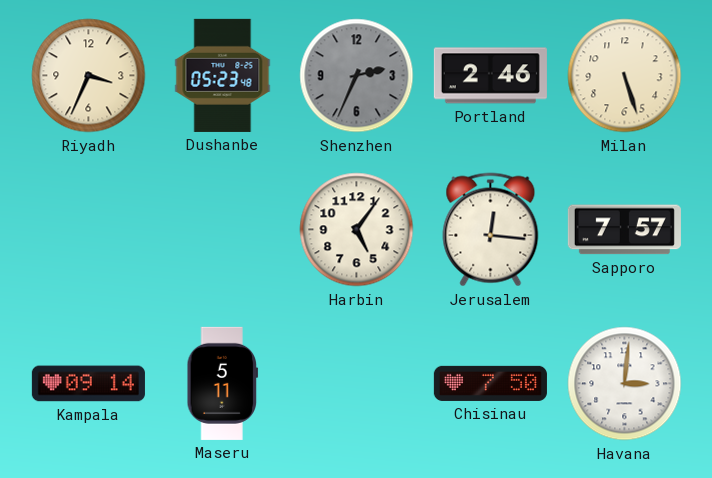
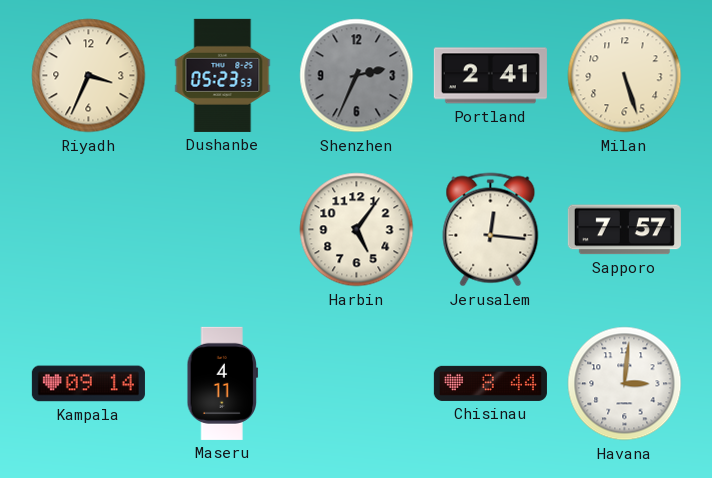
Dushanbe: 05:23:48 -> 05:23:53
Portland: 2:46 -> 2:41
Maseru: 5:11 -> 4:11
Chisinau: 7:50 -> 8:44
